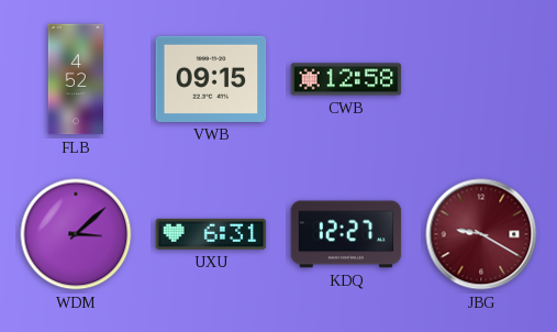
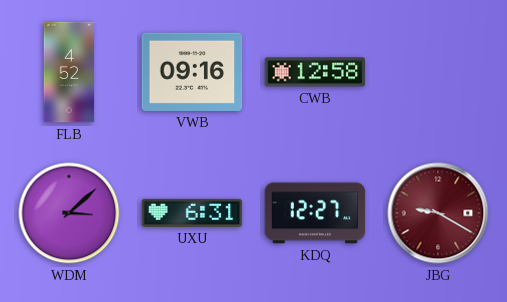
VWB: 09:15 -> 09:16
